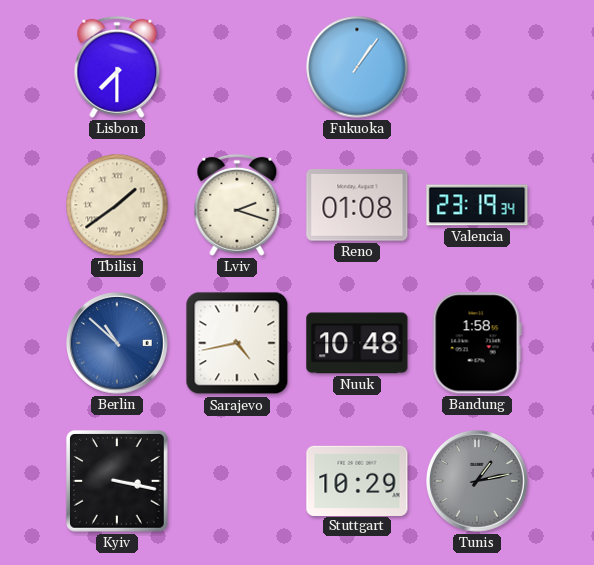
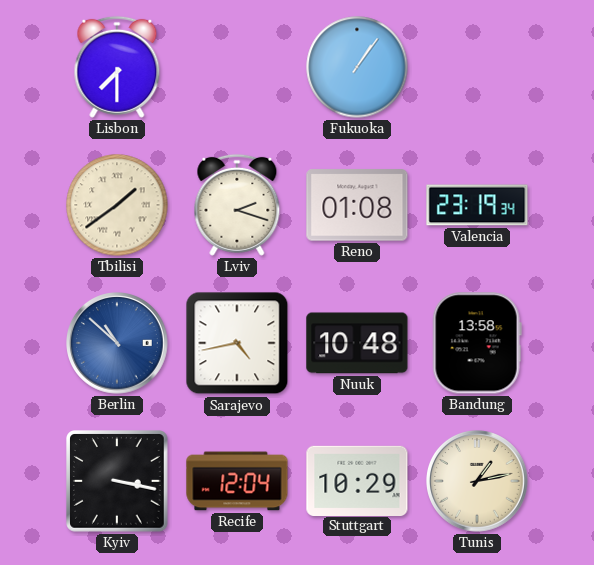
Bandung: 1:58 -> 13:58
Recife: none -> 12:04
Tunis dial: grey -> cream
